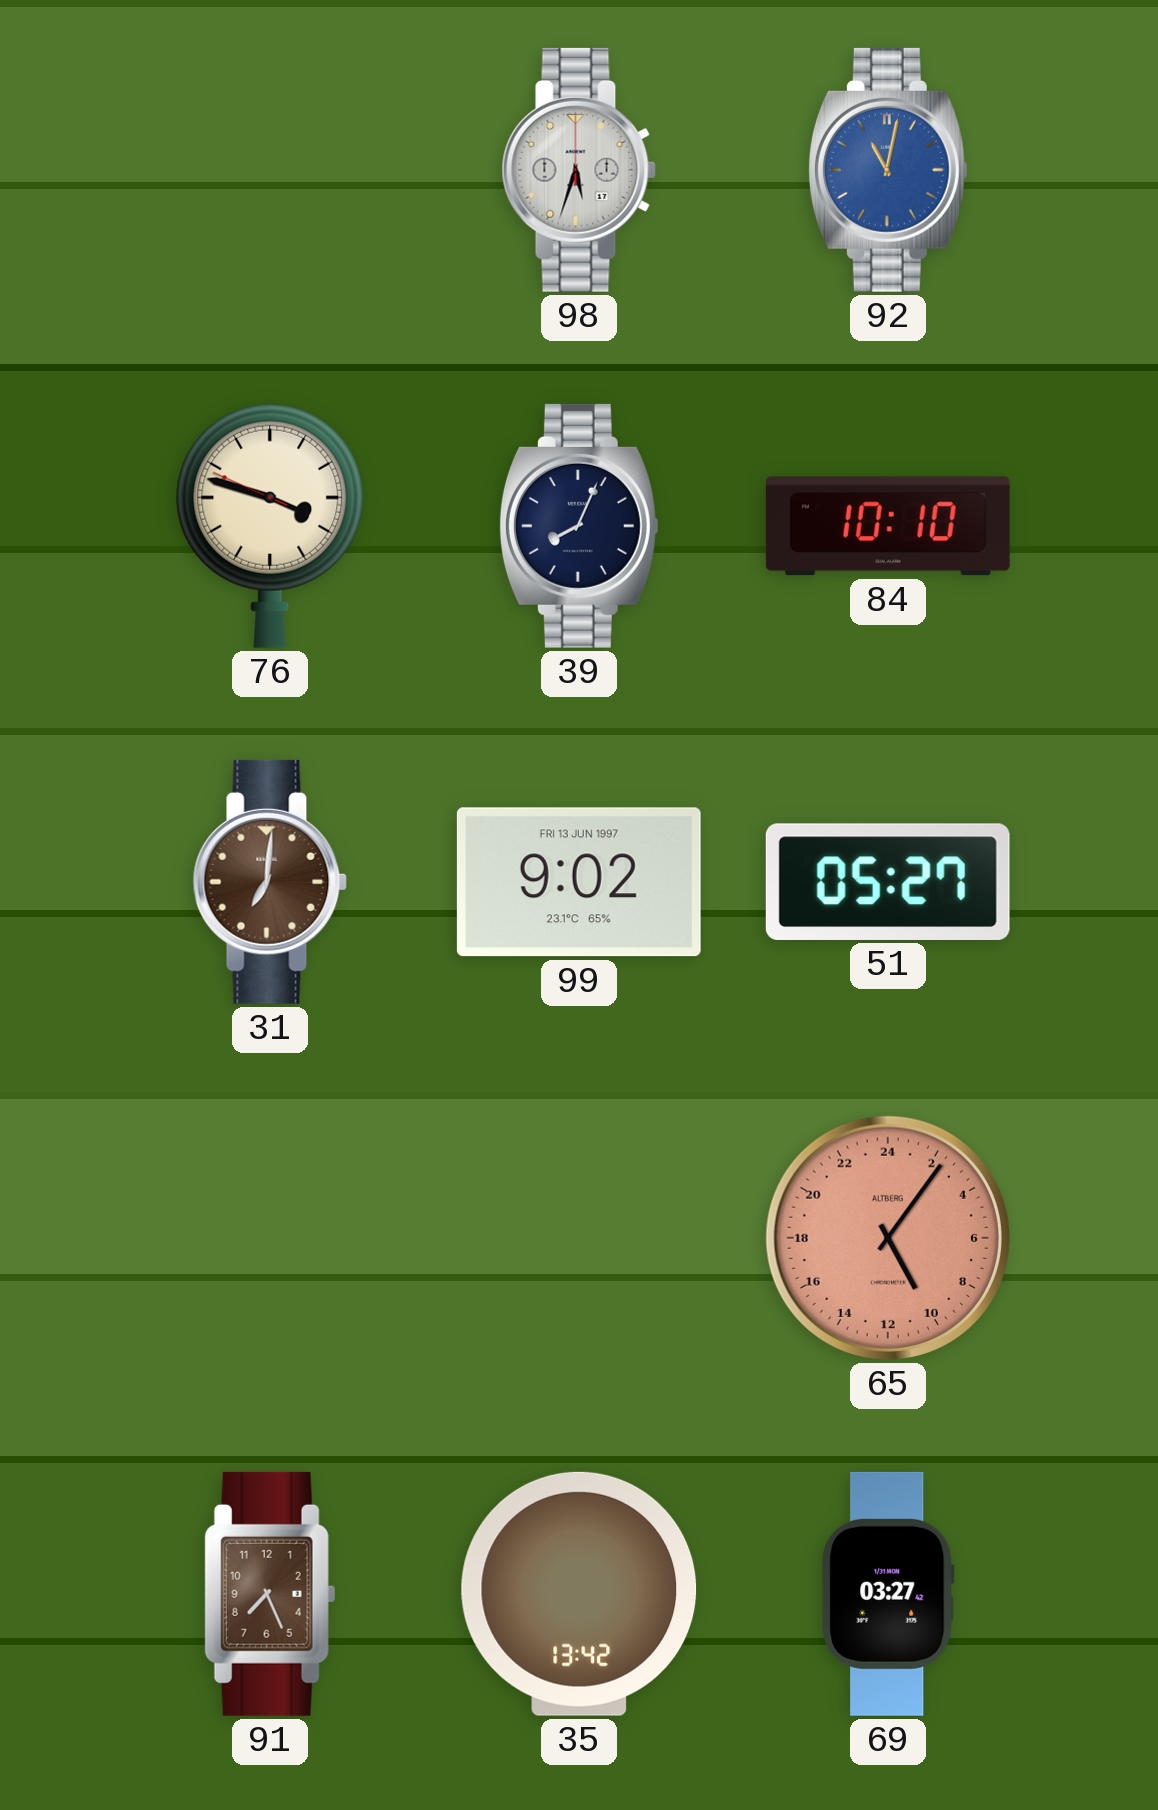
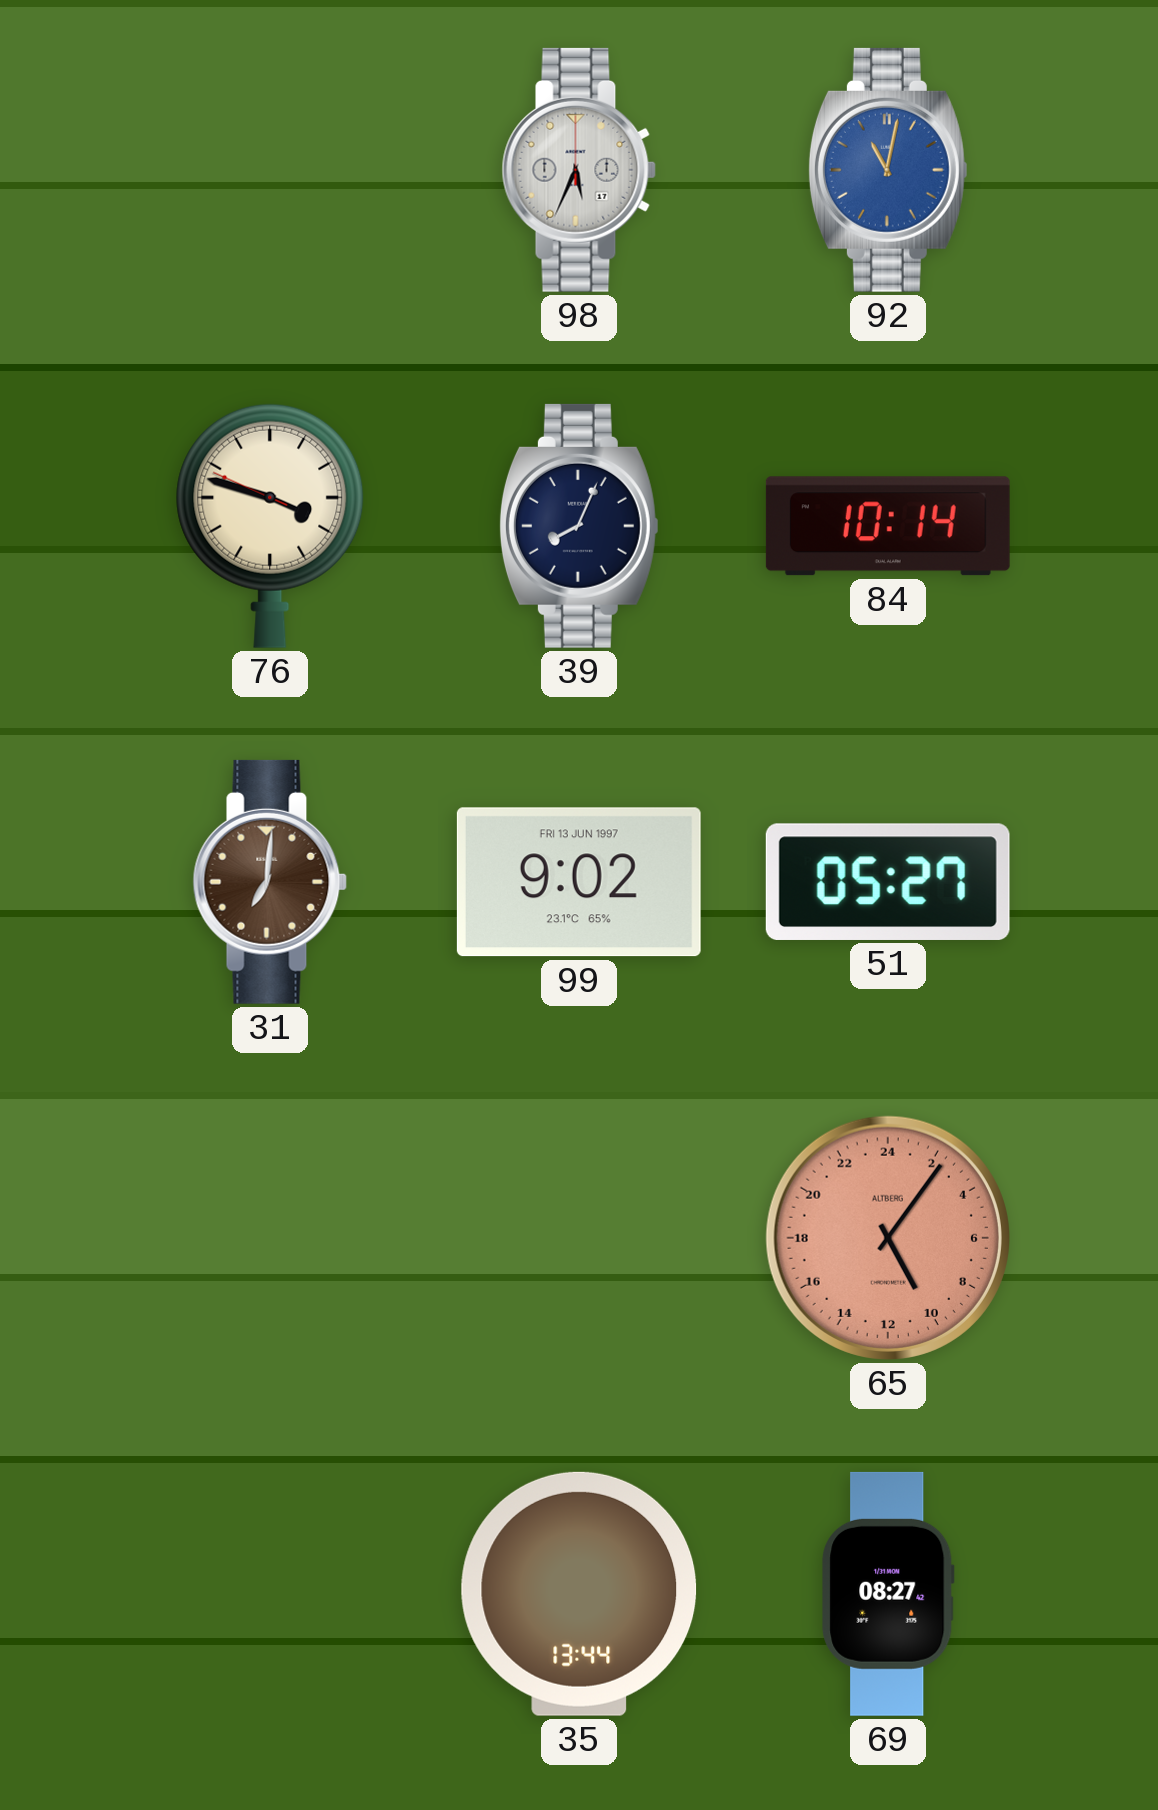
98: 5:33 -> 5:34
84: 10:10 -> 10:14
91: 7:26 -> none
35: 13:42 -> 13:44
69: 03:27 -> 08:27
